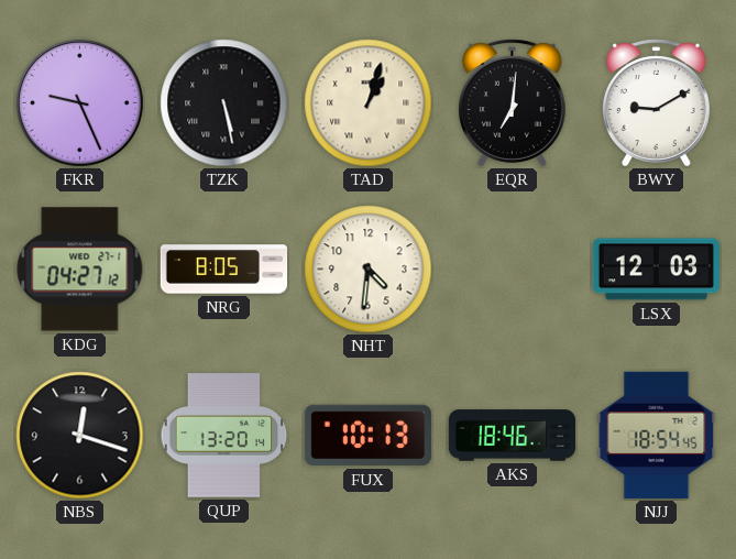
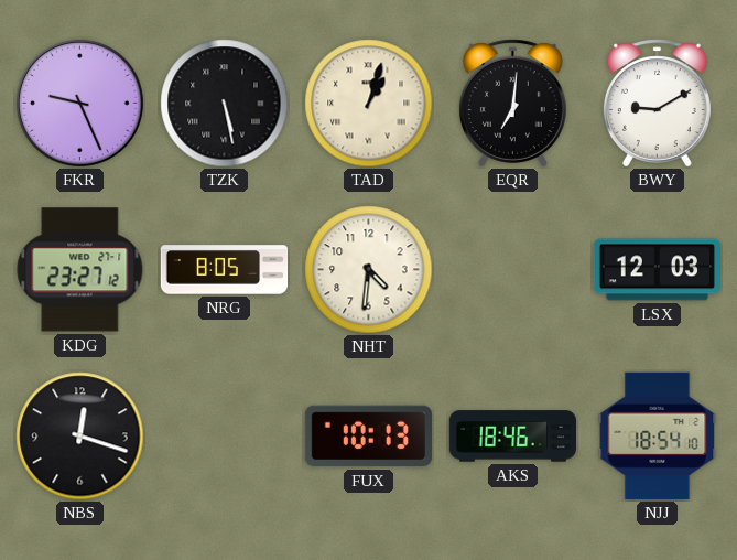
KDG: 04:27 -> 23:27
QUP: 13:20 -> none
NJJ: 18:54:45 -> 18:54:10
